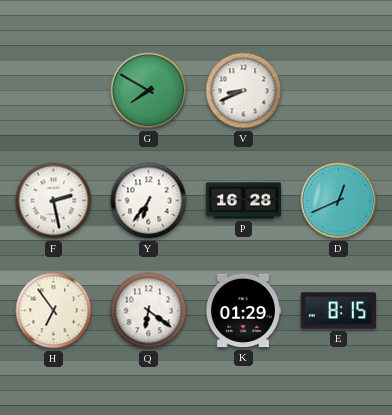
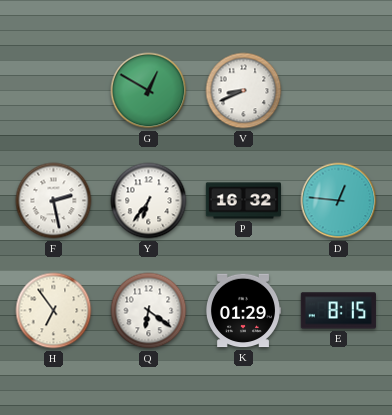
G: 7:50 -> 12:50
P: 16:28 -> 16:32
D: 12:41 -> 12:46
